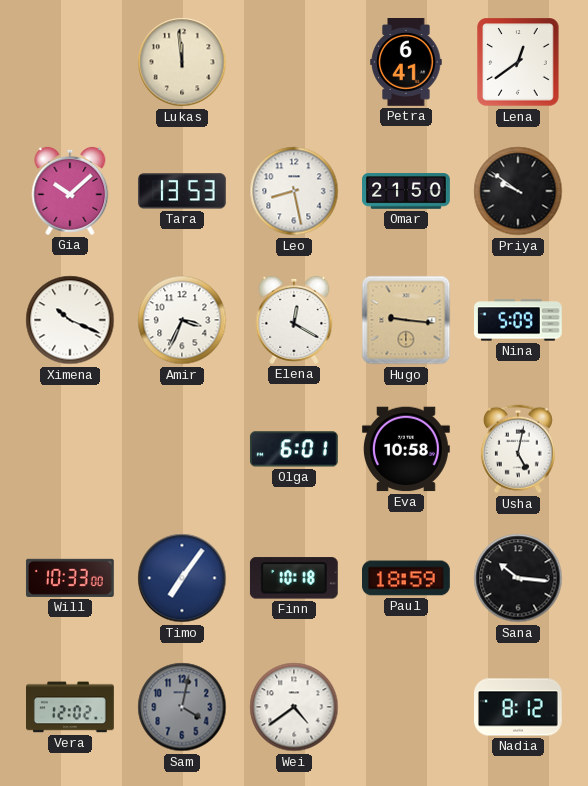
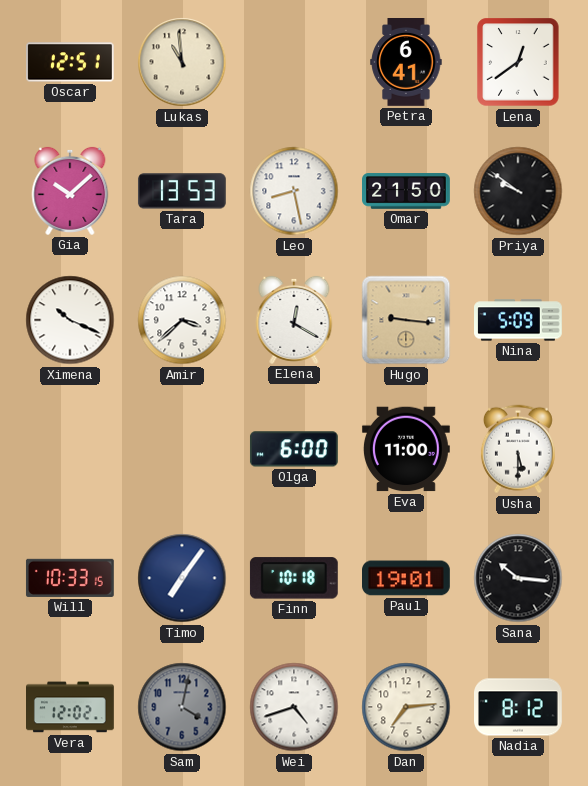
Oscar: none -> 12:51
Lukas: 11:59 -> 10:59
Amir: 3:34 -> 3:38
Olga: 6:01 -> 6:00
Eva: 10:58 -> 11:00
Usha: 5:02 -> 5:30
Will: 10:33:00 -> 10:33:15
Paul: 18:59 -> 19:01
Wei: 4:39 -> 4:42
Dan: none -> 7:14
